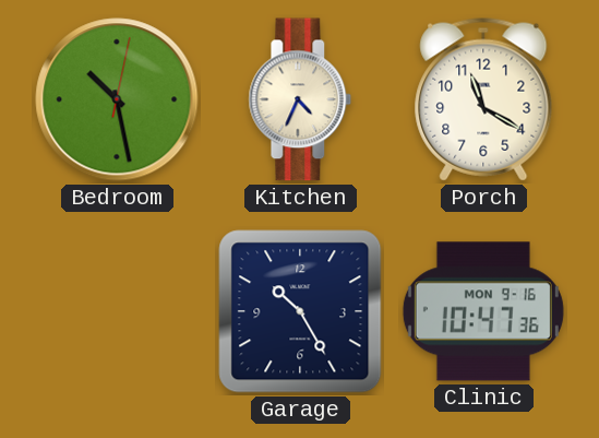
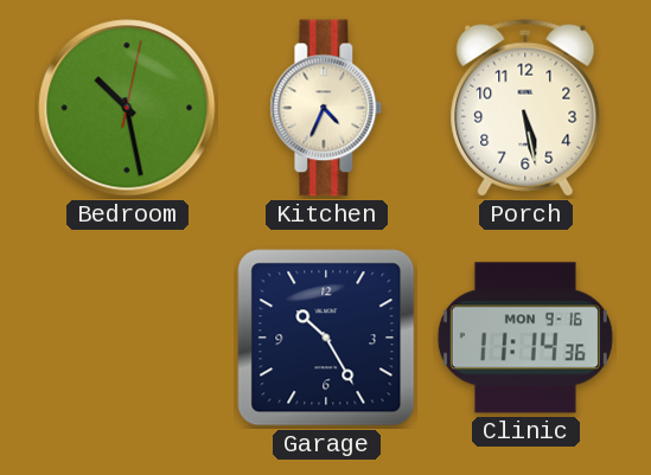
Porch: 11:20 -> 5:28
Clinic: 10:47 -> 11:14
